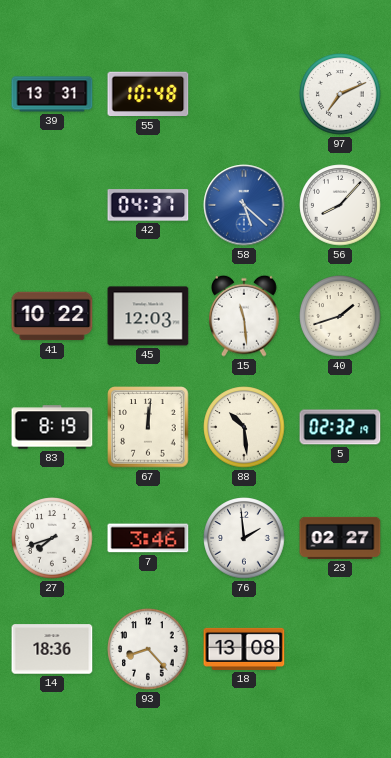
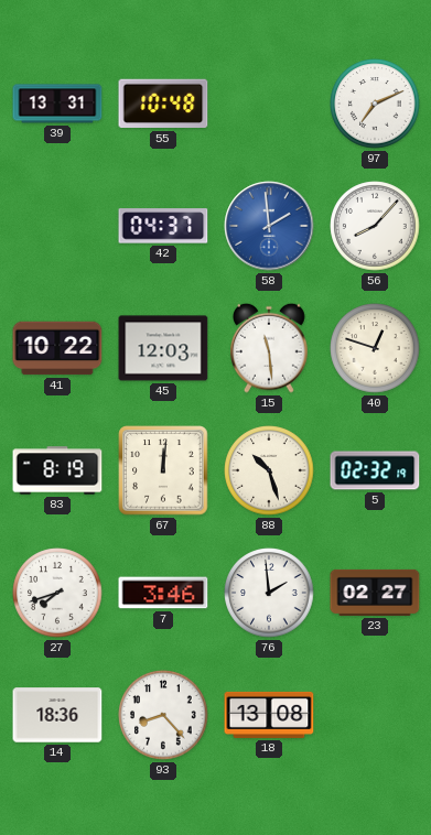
58: 5:22 -> 1:59
40: 1:42 -> 12:48
88: 10:29 -> 10:27
